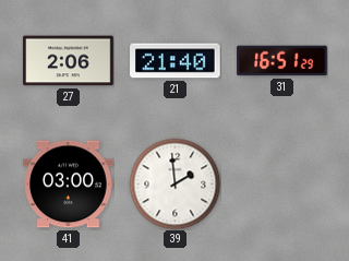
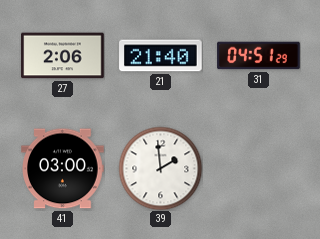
31: 16:51 -> 04:51
